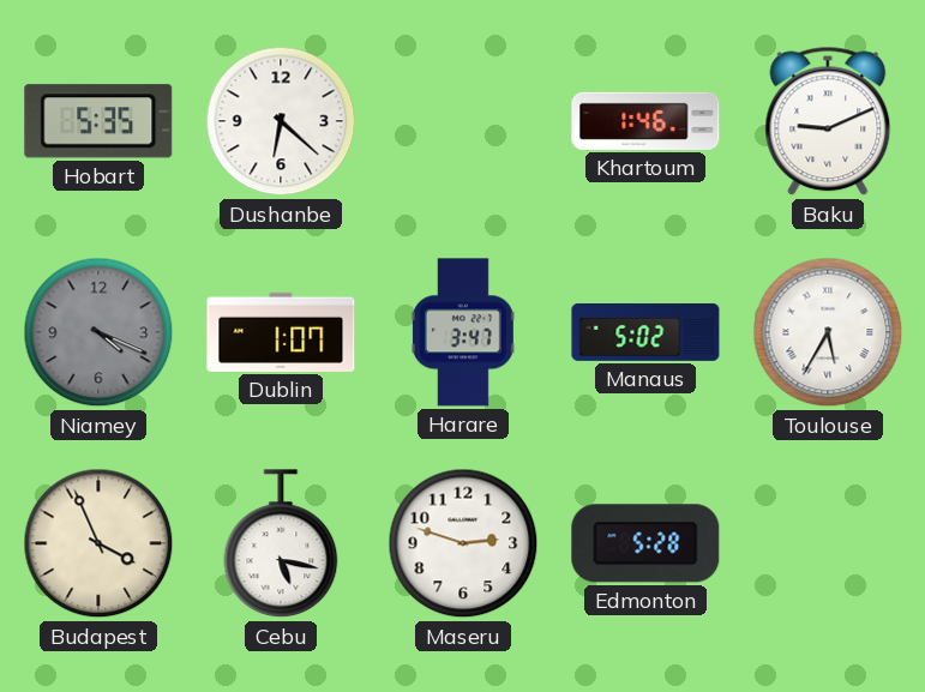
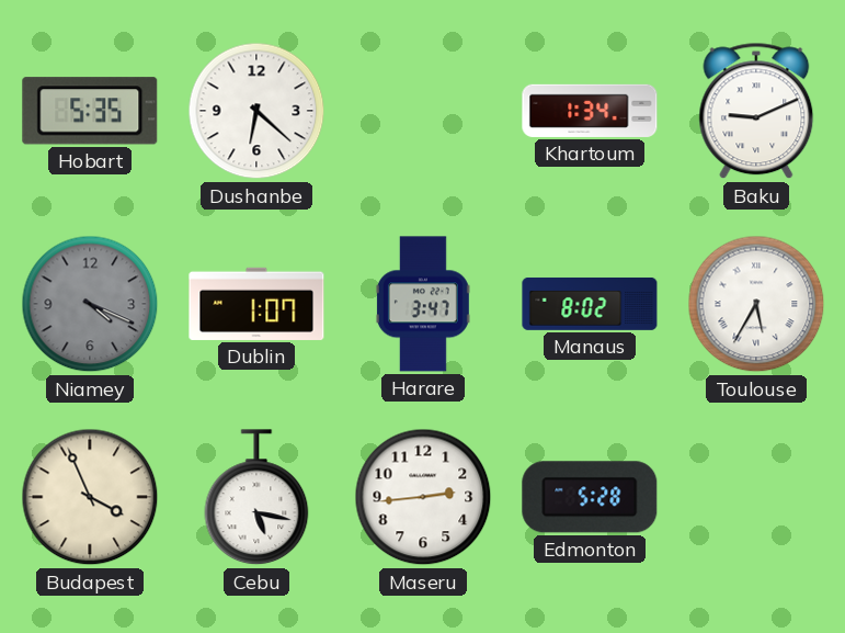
Khartoum: 1:46 -> 1:34
Manaus: 5:02 -> 8:02
Maseru: 2:48 -> 2:44
